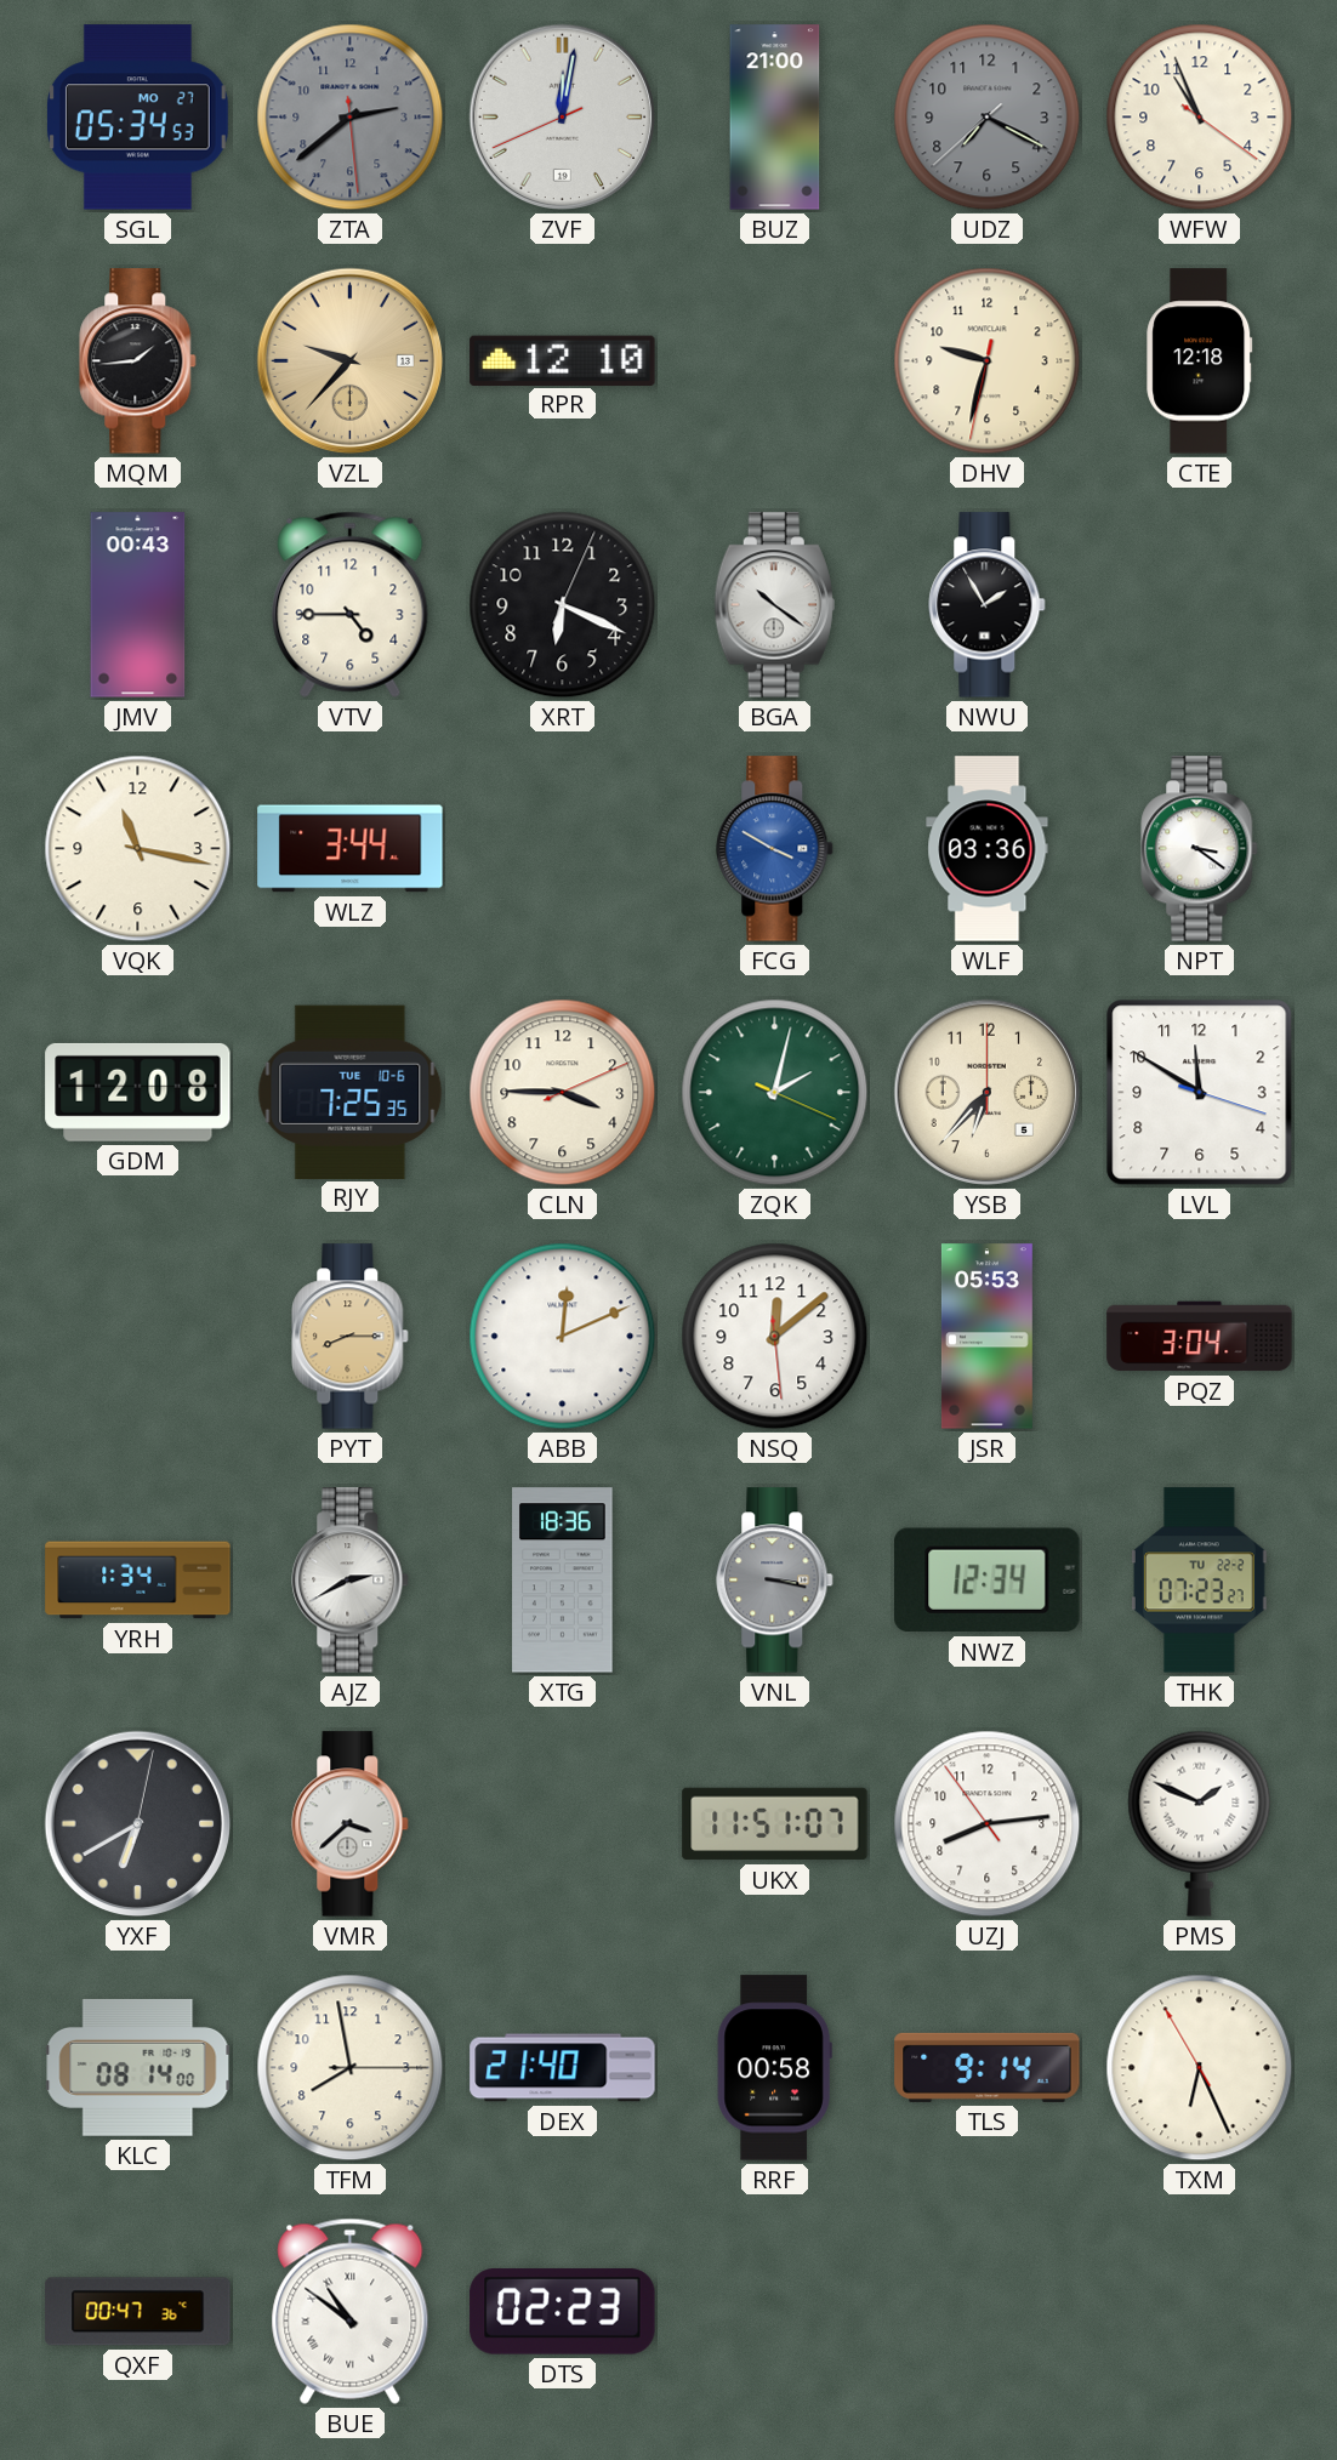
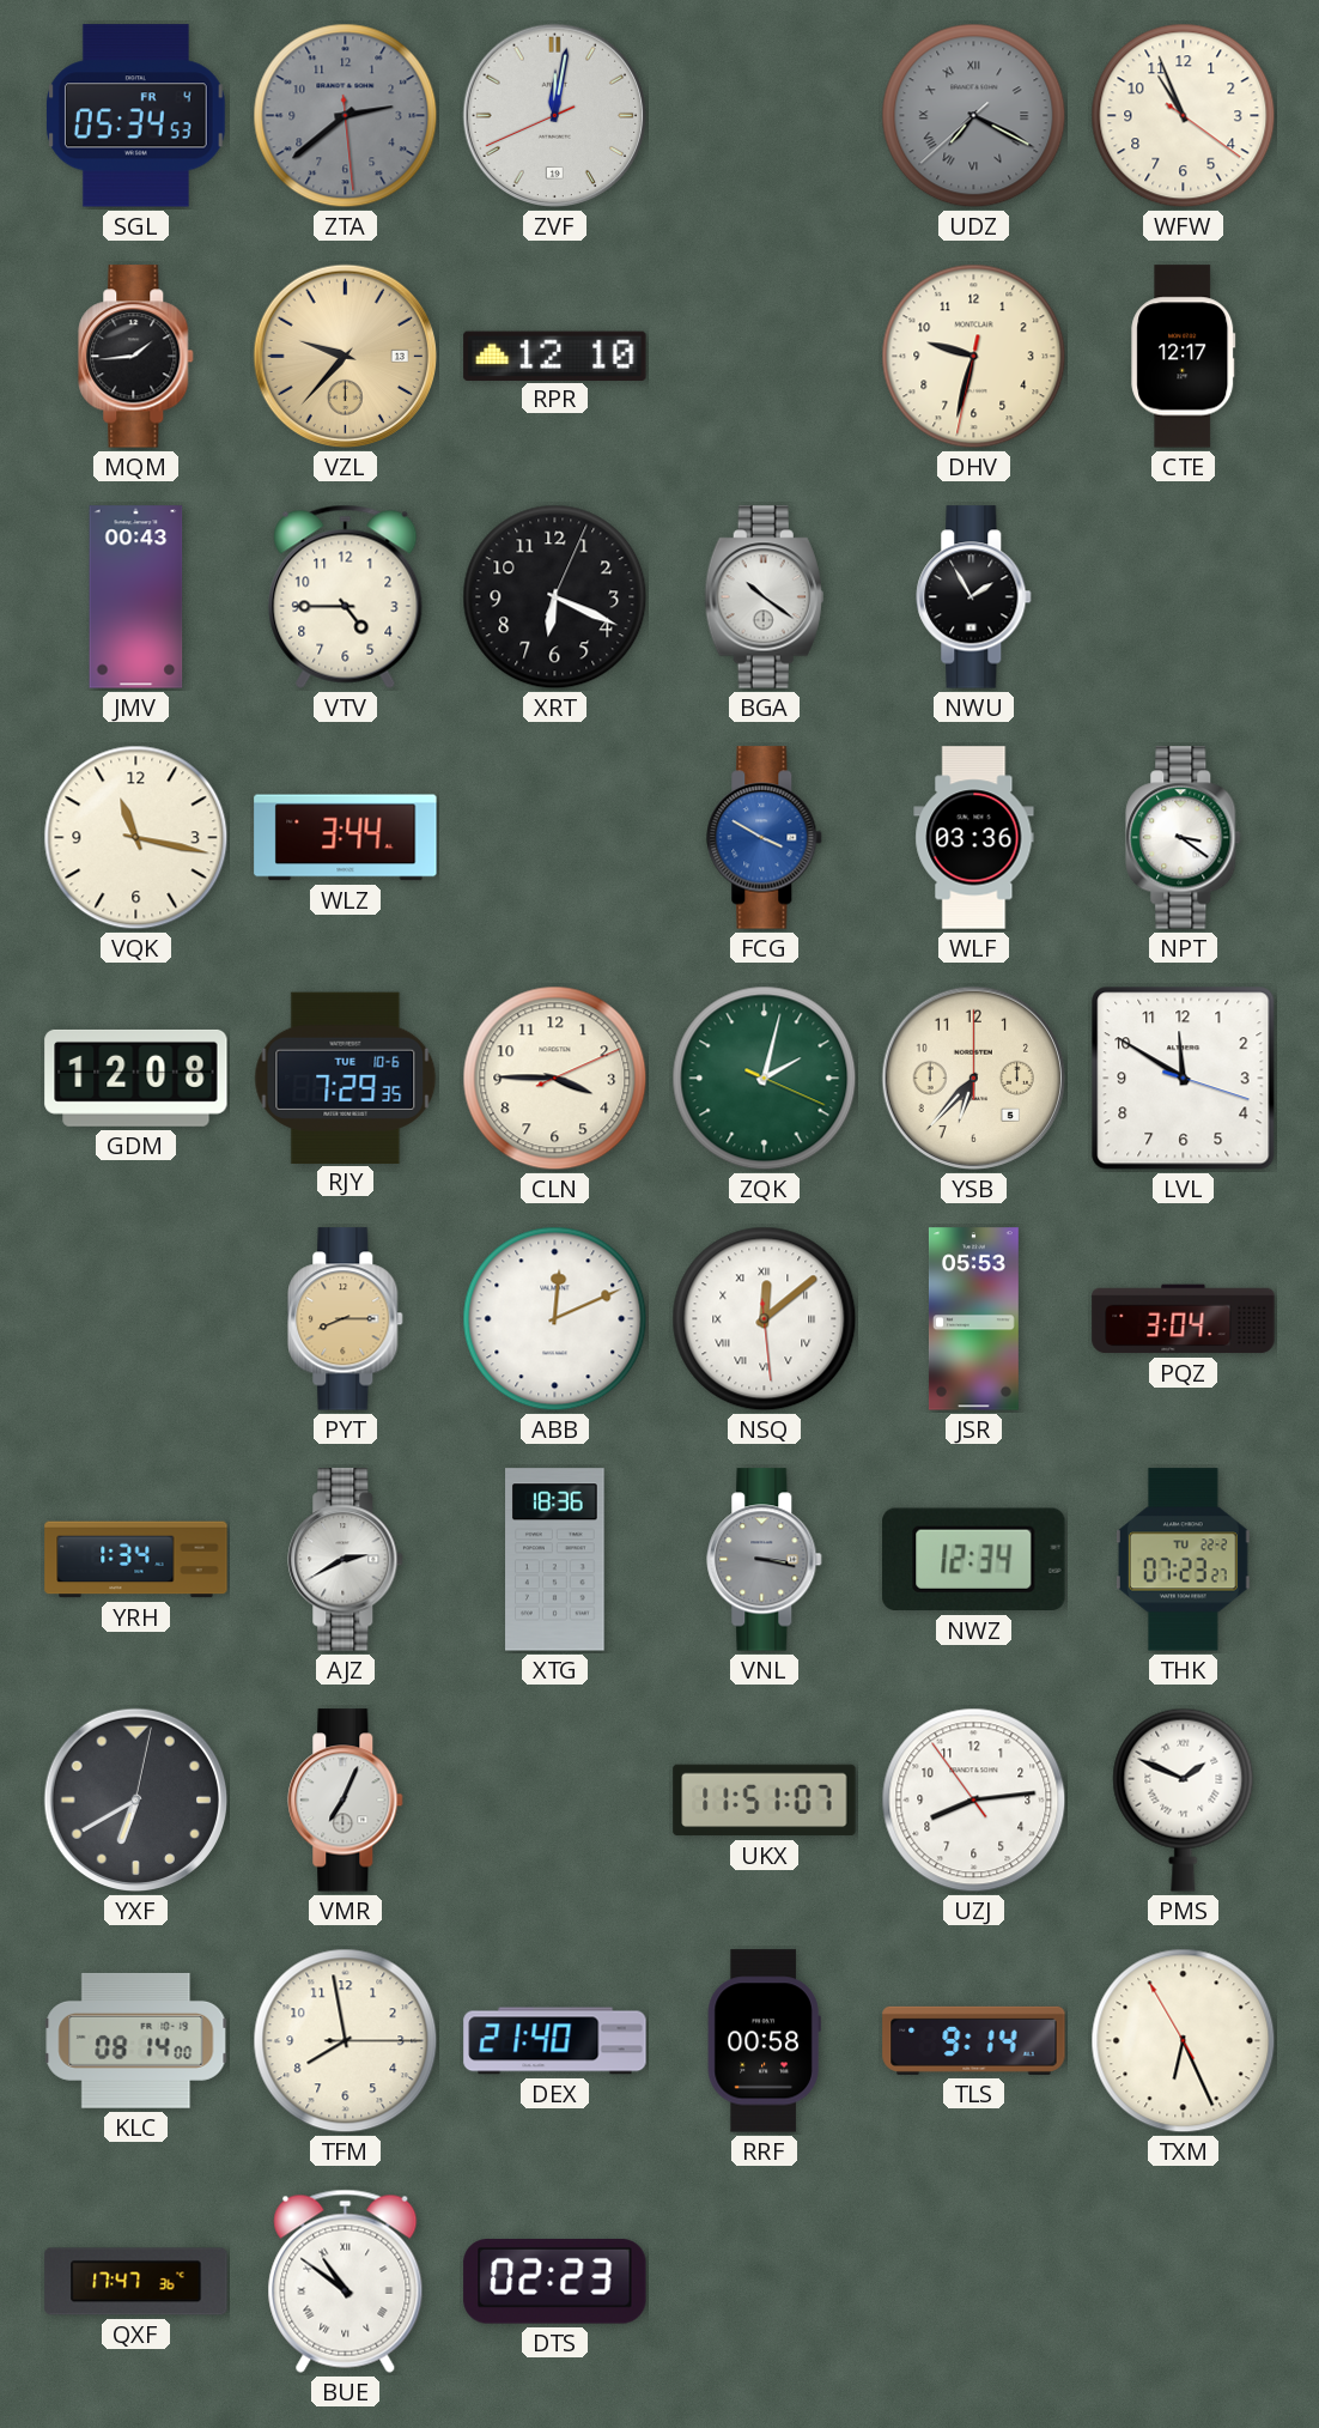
SGL date: MO 27 -> FR 4
BUZ: 21:00 -> none
UDZ numerals: Arabic -> Roman
CTE: 12:18 -> 12:17
RJY: 7:25 -> 7:29
NSQ numerals: Arabic -> Roman
VMR: 3:38 -> 7:04
QXF: 00:47 -> 17:47
